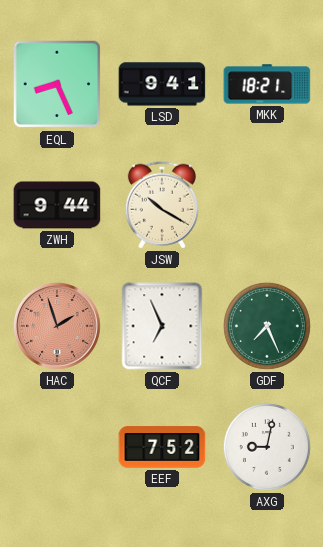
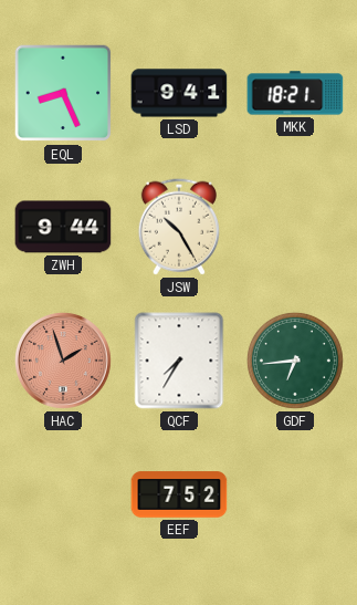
JSW: 10:20 -> 10:25
QCF: 6:56 -> 7:35
GDF: 7:26 -> 6:44
AXG: 9:02 -> none
